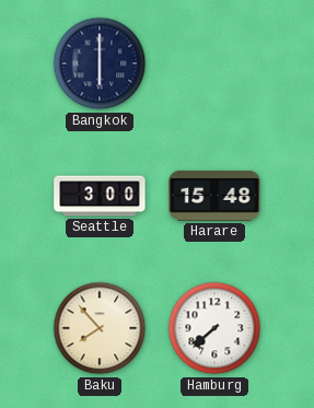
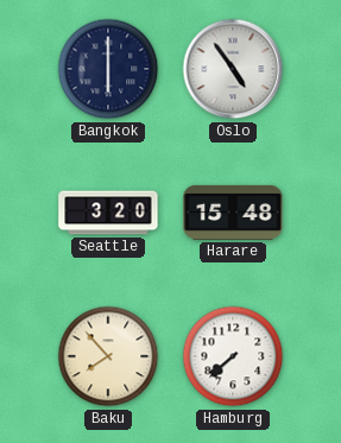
Oslo: none -> 4:54
Seattle: 3:00 -> 3:20
